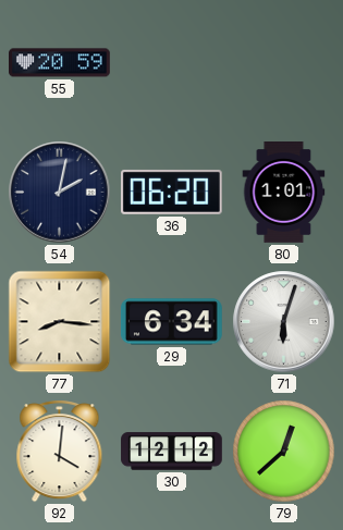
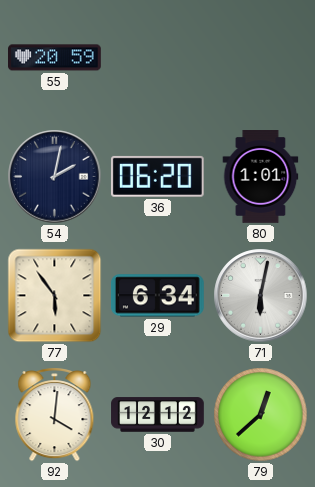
77: 8:16 -> 5:54
71: 6:03 -> 6:02
